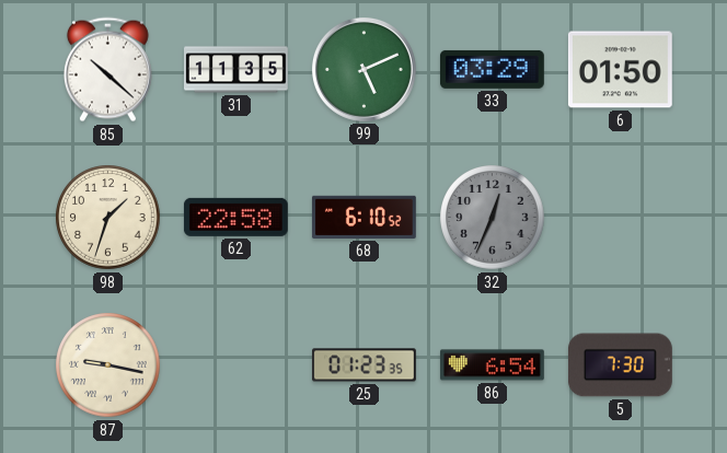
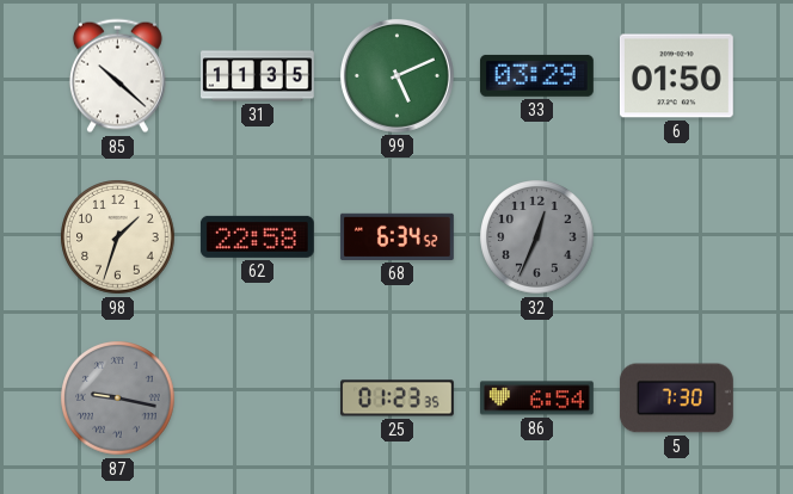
68: 6:10 -> 6:34
87 dial: cream -> grey
